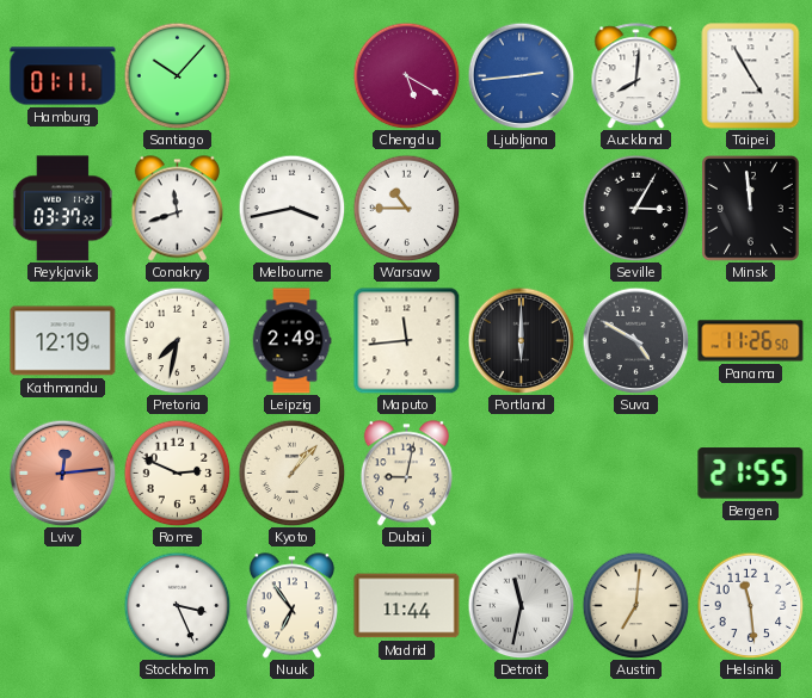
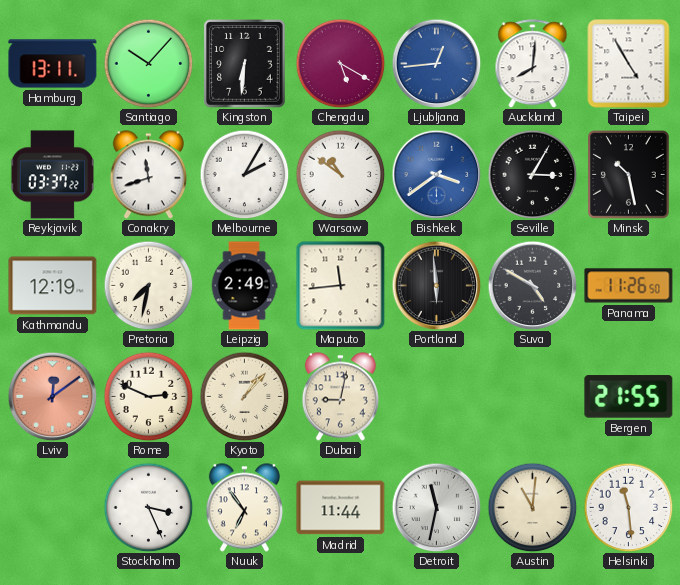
Hamburg: 01:11 -> 13:11
Kingston: none -> 6:31
Ljubljana: 2:44 -> 12:44
Melbourne: 3:43 -> 2:05
Warsaw: 10:45 -> 10:51
Bishkek: none -> 3:39
Minsk: 11:59 -> 10:28
Portland: 6:00 -> 5:59
Lviv: 12:14 -> 12:09
Austin: 7:01 -> 11:01
